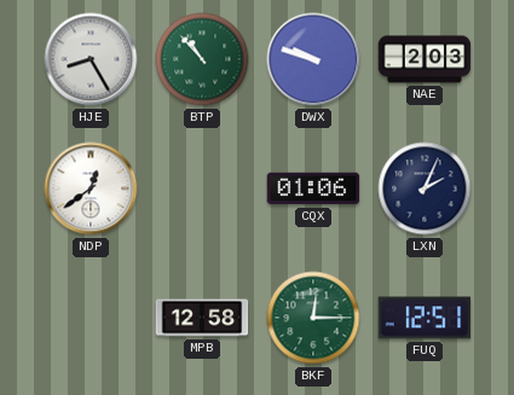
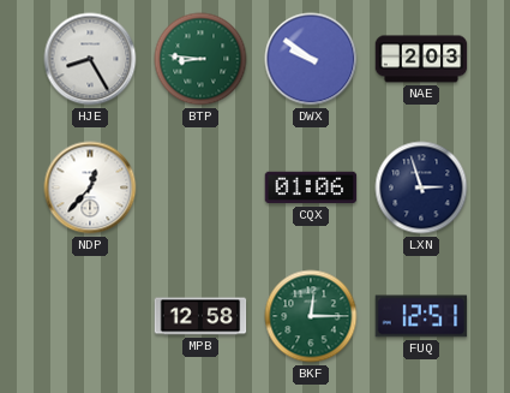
BTP: 10:53 -> 8:46
DWX: 9:48 -> 9:51
NDP: 12:39 -> 12:37
LXN: 2:04 -> 2:57
